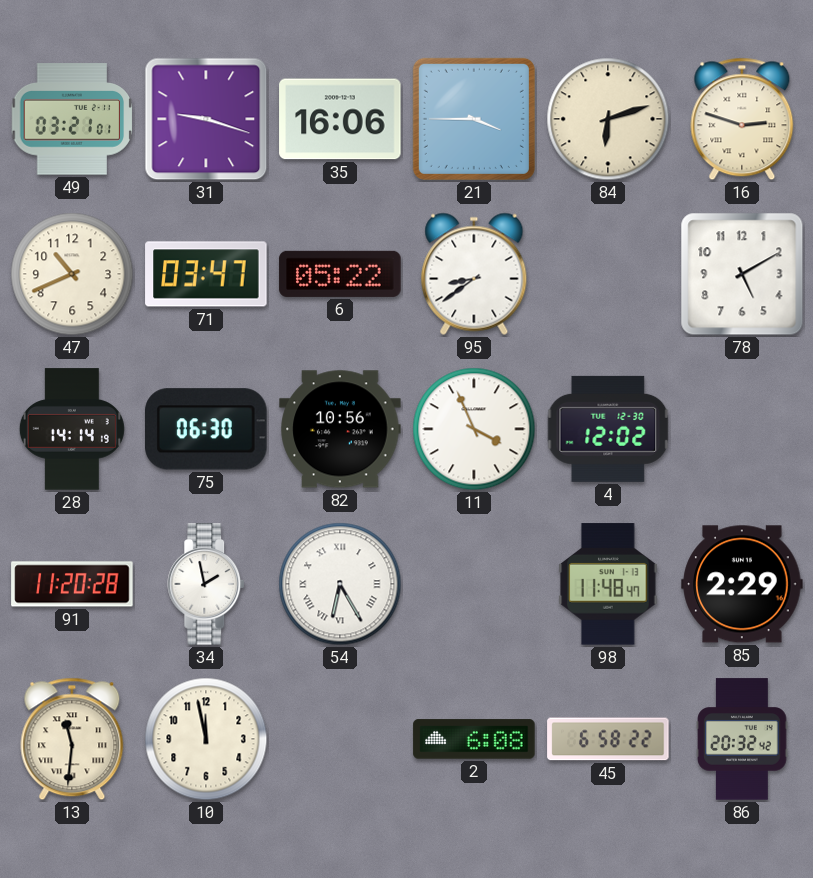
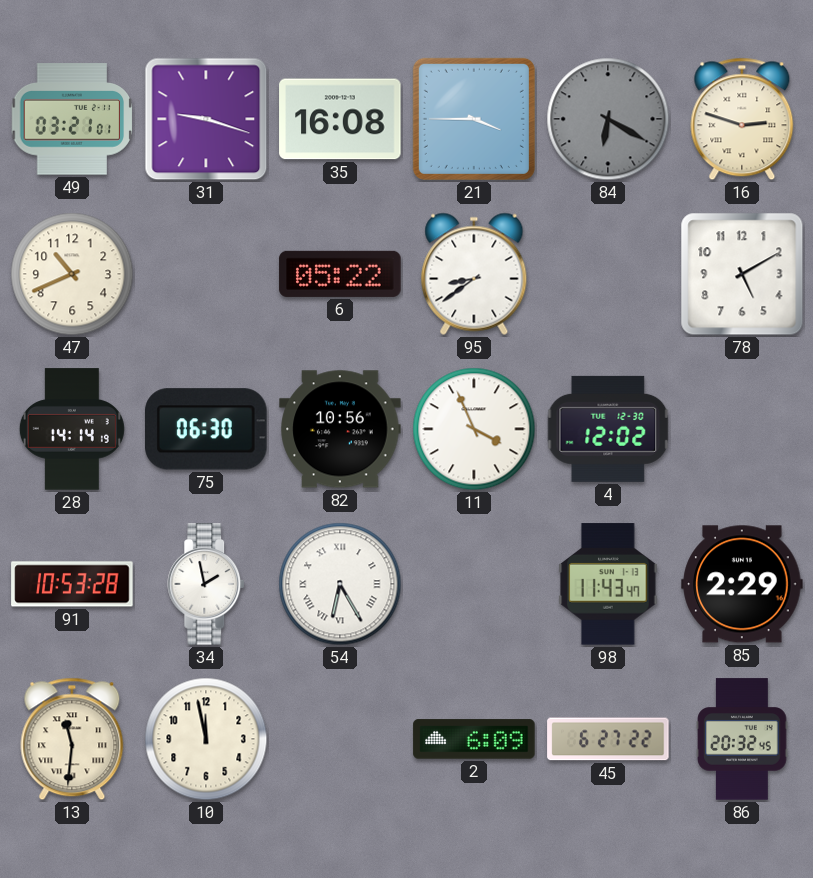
35: 16:06 -> 16:08
84: 6:12 -> 6:20
84 dial: cream -> grey
71: 03:47 -> none
91: 11:20 -> 10:53
98: 11:48 -> 11:43
2: 6:08 -> 6:09
45: 6:58 -> 6:27
86: 20:32:42 -> 20:32:45
